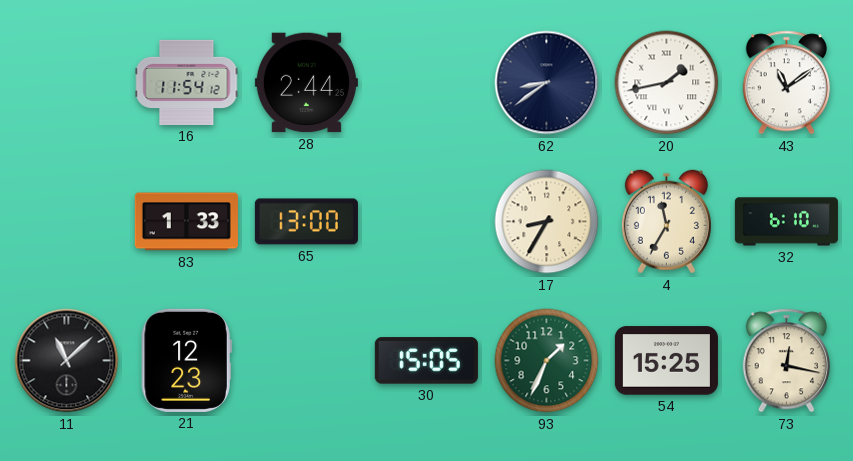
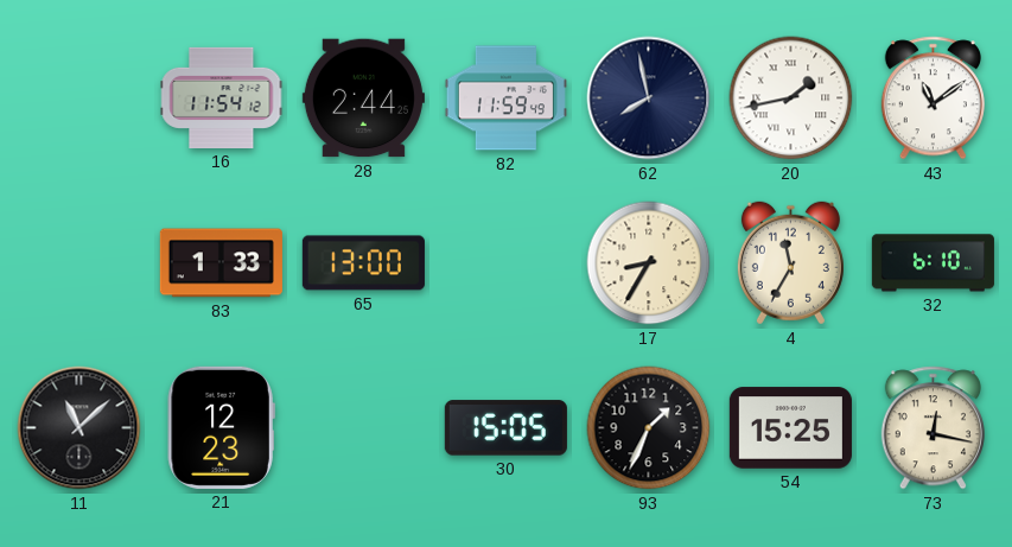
82: none -> 11:59
62: 8:39 -> 7:58
93 dial: green -> black
